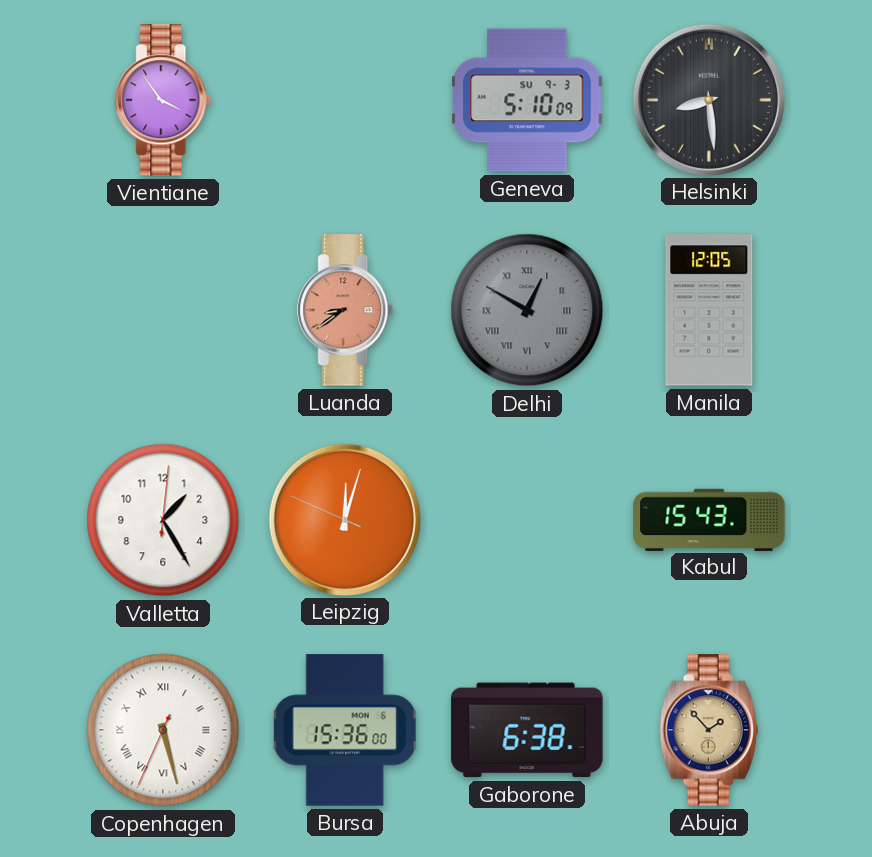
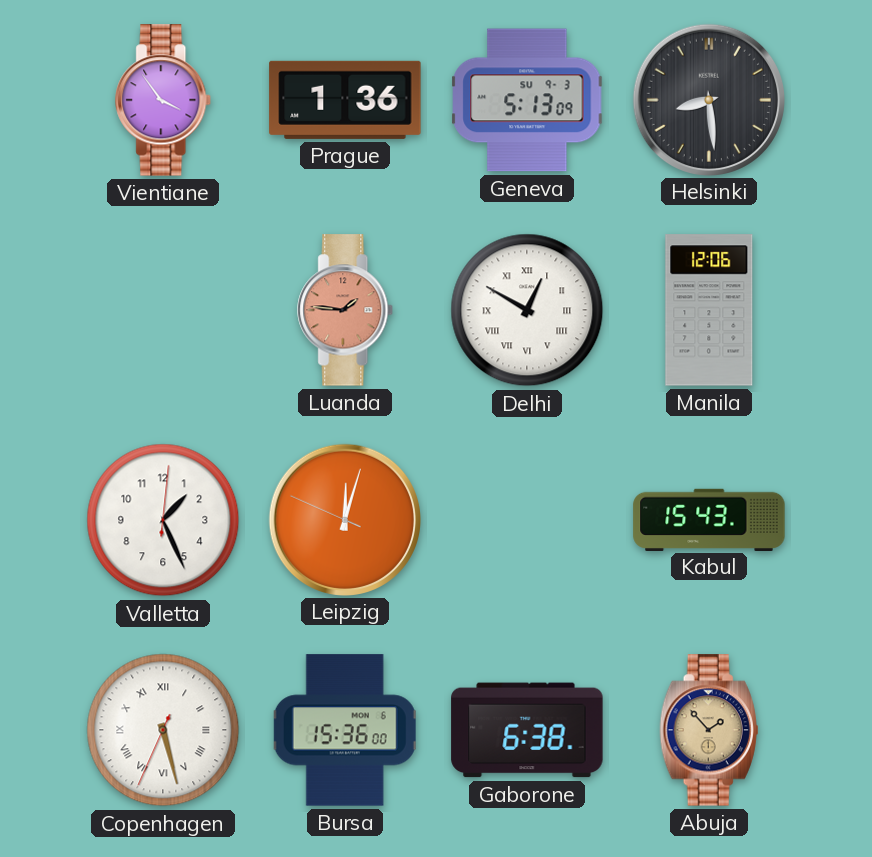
Prague: none -> 1:36
Geneva: 5:10 -> 5:13
Luanda: 8:39 -> 1:46
Delhi dial: grey -> white
Manila: 12:05 -> 12:06
Valletta: 1:25 -> 1:26
